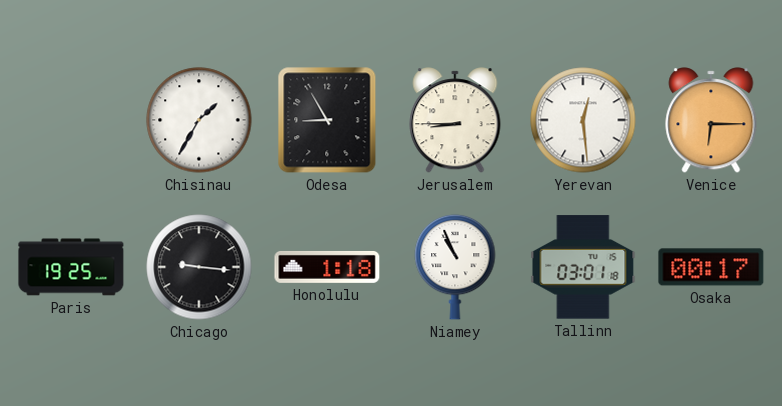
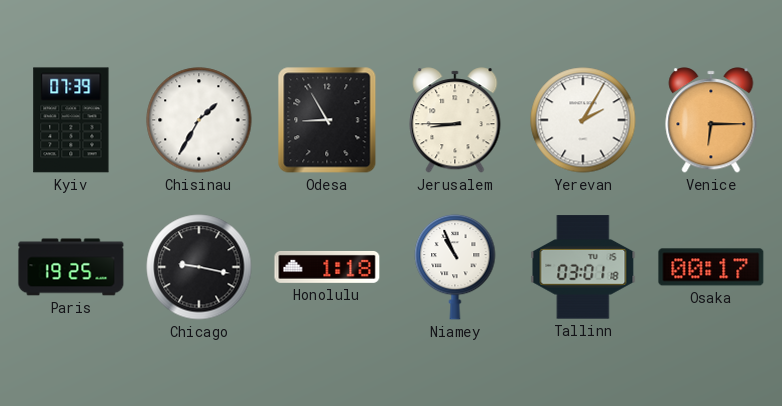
Kyiv: none -> 07:39
Yerevan: 12:29 -> 2:05
Chicago: 9:16 -> 9:17
